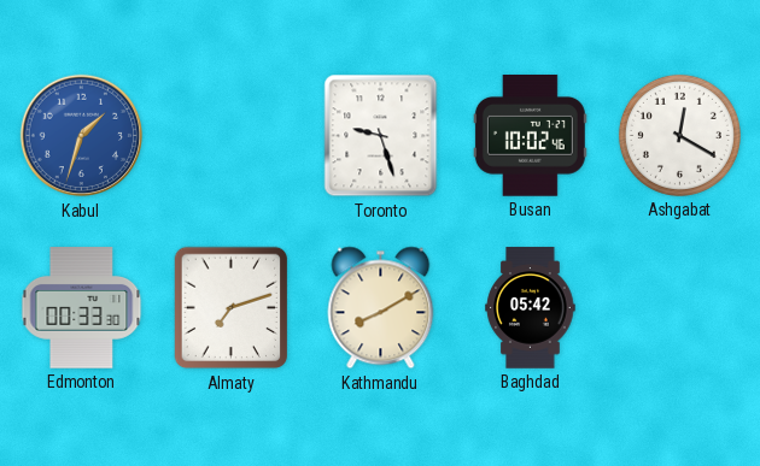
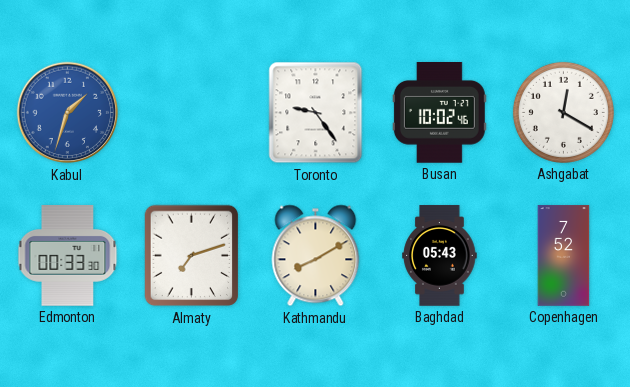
Toronto: 9:27 -> 9:24
Baghdad: 05:42 -> 05:43
Copenhagen: none -> 7:52
